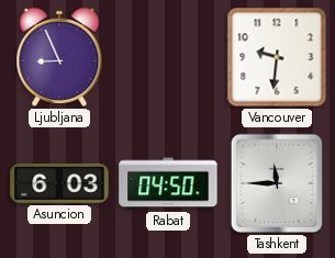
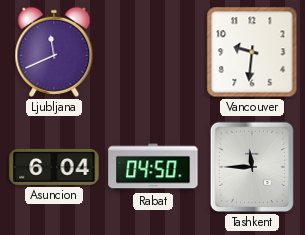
Ljubljana: 8:56 -> 11:41
Asuncion: 6:03 -> 6:04
